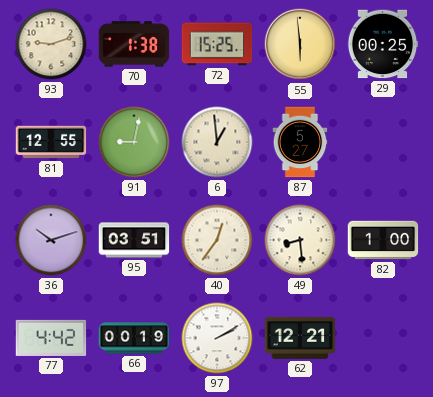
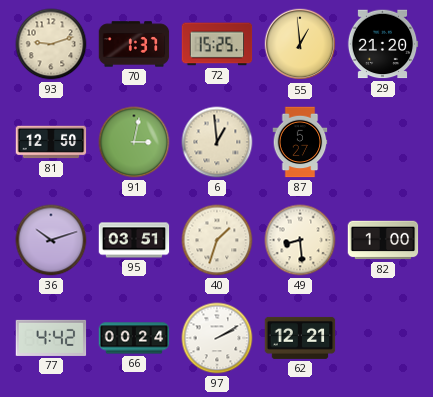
70: 1:38 -> 1:37
55: 5:59 -> 12:59
29: 00:25 -> 21:20
81: 12:55 -> 12:50
91: 9:02 -> 3:02
40: 12:36 -> 1:33
66: 00:19 -> 00:24
